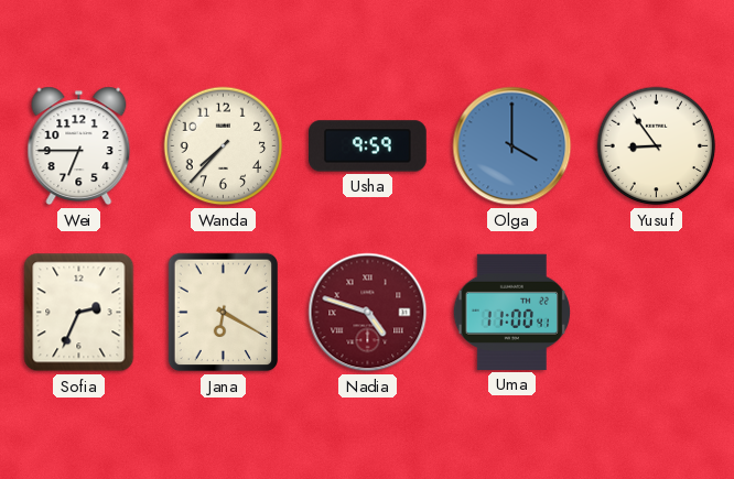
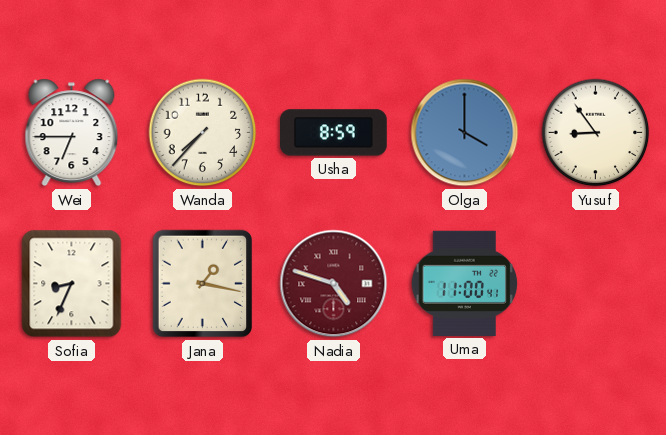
Usha: 9:59 -> 8:59
Sofia: 2:34 -> 8:34
Jana: 6:20 -> 1:17
